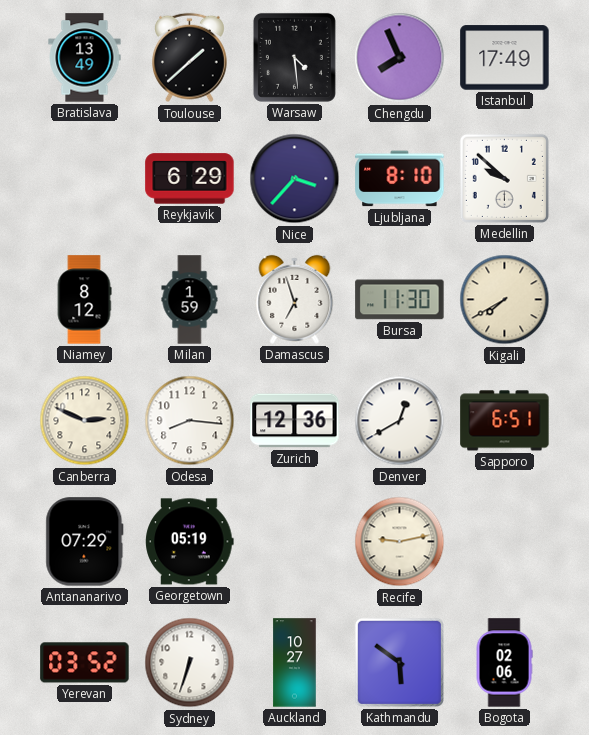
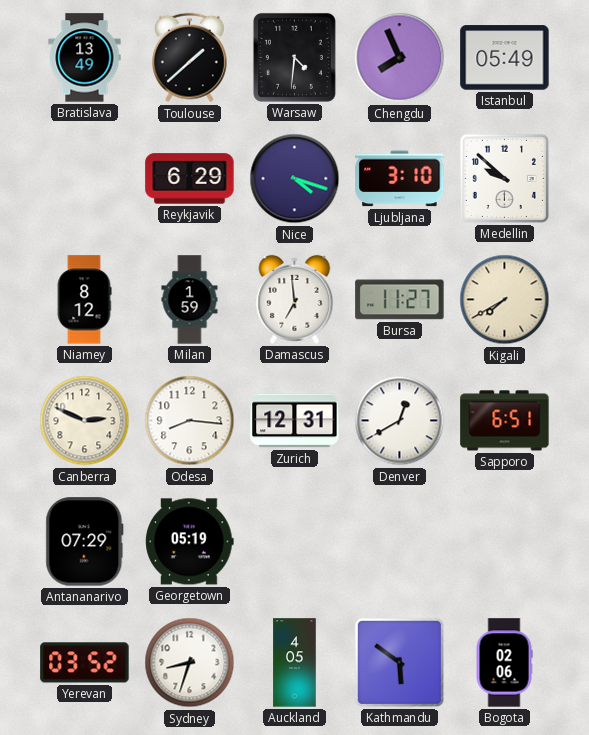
Warsaw: 4:29 -> 4:31
Istanbul: 17:49 -> 05:49
Nice: 3:37 -> 4:18
Ljubljana: 8:10 -> 3:10
Damascus: 6:57 -> 6:59
Bursa: 11:30 -> 11:27
Zurich: 12:36 -> 12:31
Recife: 9:13 -> none
Sydney: 6:33 -> 8:33
Auckland: 10:27 -> 4:05
